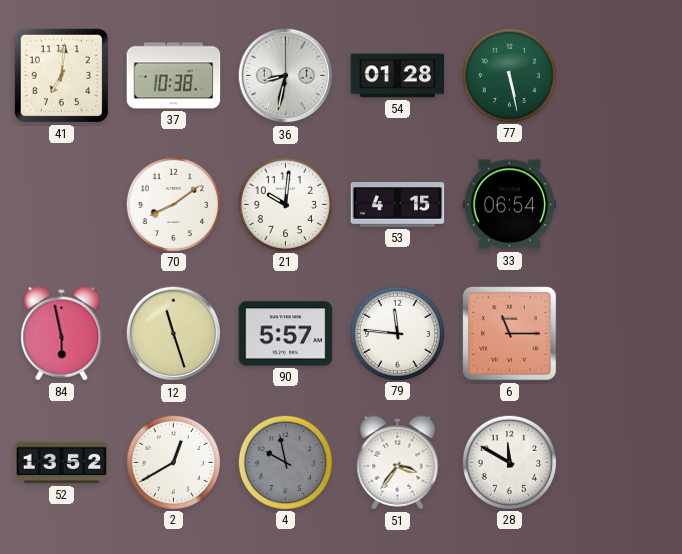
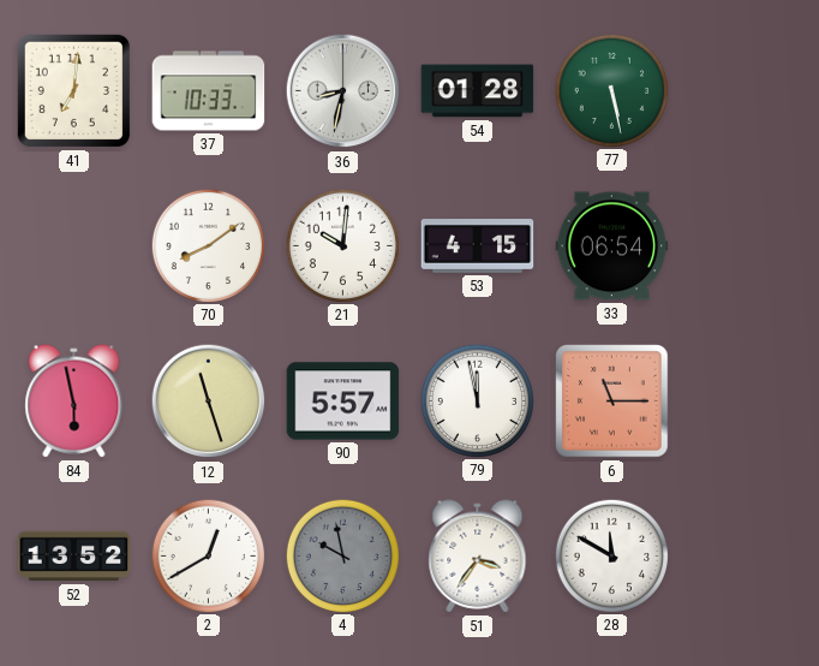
37: 10:38 -> 10:33
79: 11:46 -> 11:58
